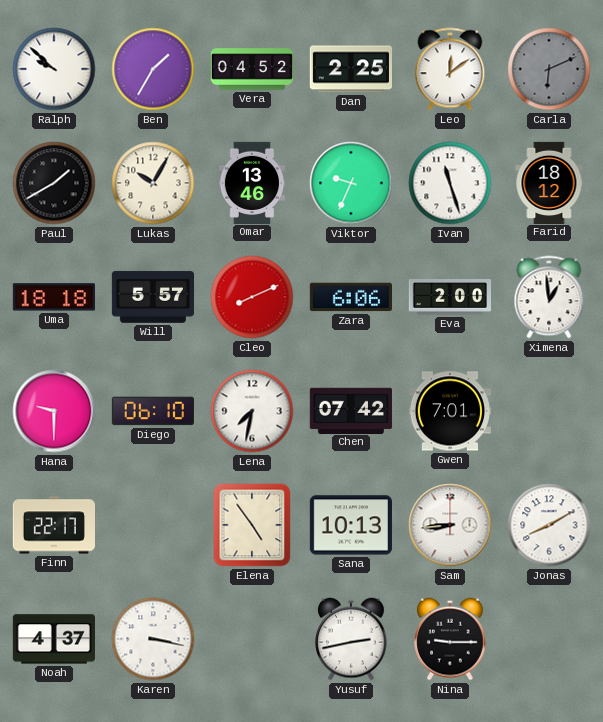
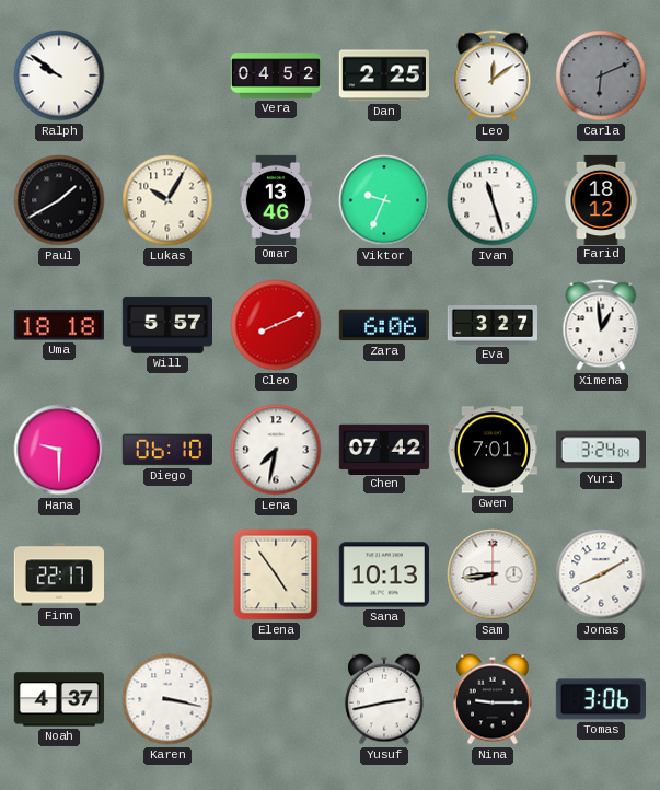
Ralph: 9:52 -> 9:51
Ben: 1:35 -> none
Eva: 2:00 -> 3:27
Yuri: none -> 3:24
Tomas: none -> 3:06
